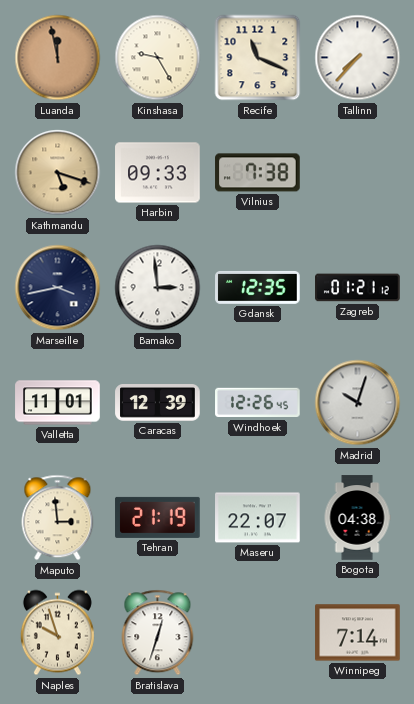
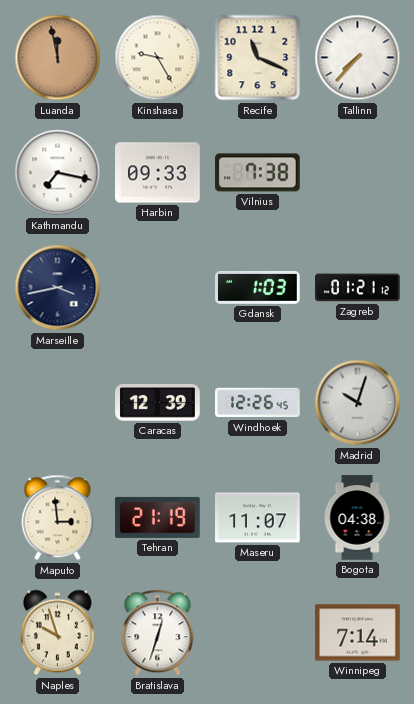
Kathmandu: 5:18 -> 7:17
Kathmandu dial: champagne -> white
Bamako: 2:59 -> none
Gdansk: 12:35 -> 1:03
Valletta: 11:01 -> none
Maseru: 22:07 -> 11:07
